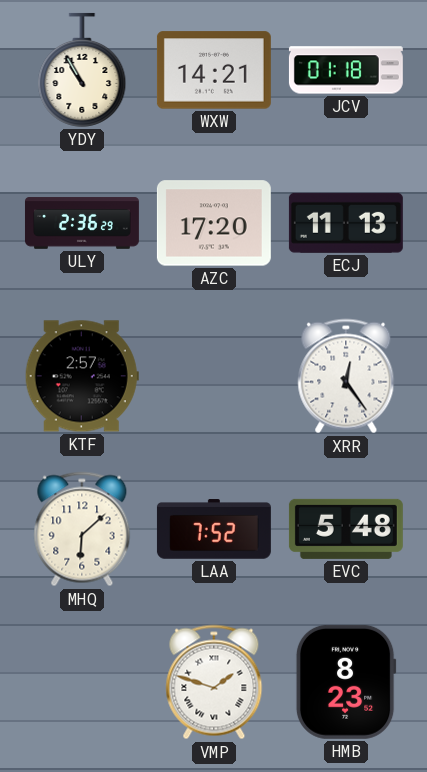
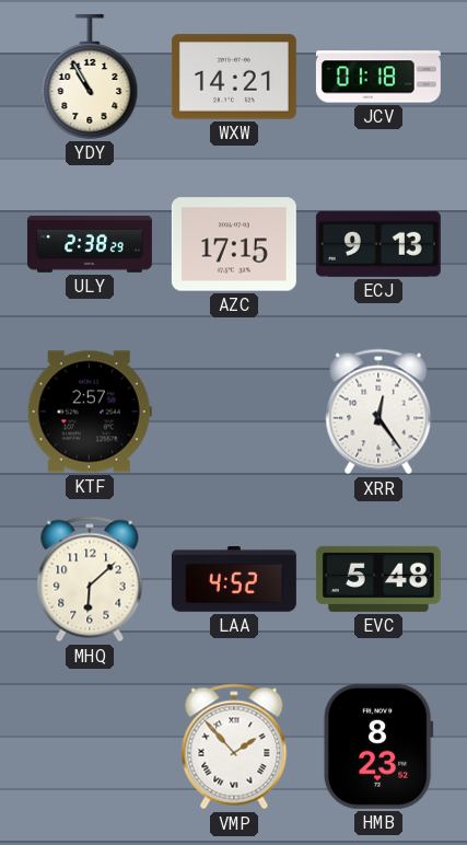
ULY: 2:36 -> 2:38
AZC: 17:20 -> 17:15
ECJ: 11:13 -> 9:13
LAA: 7:52 -> 4:52
VMP: 1:48 -> 1:53
